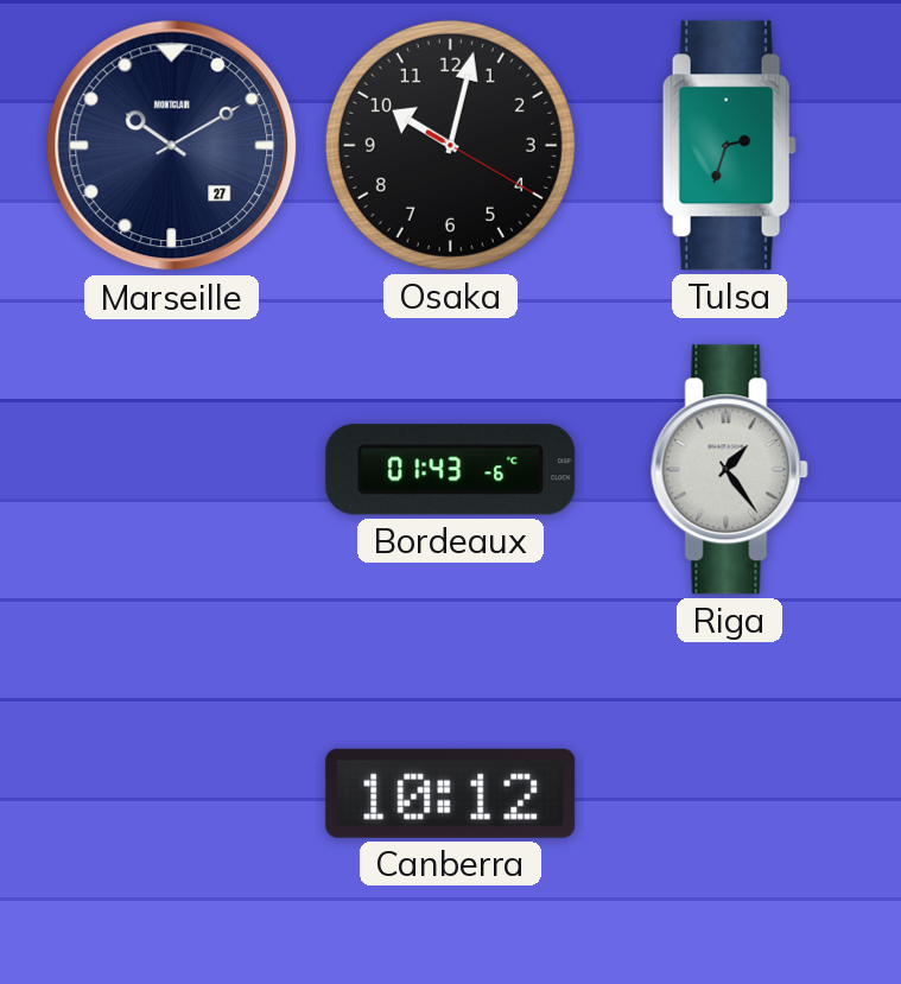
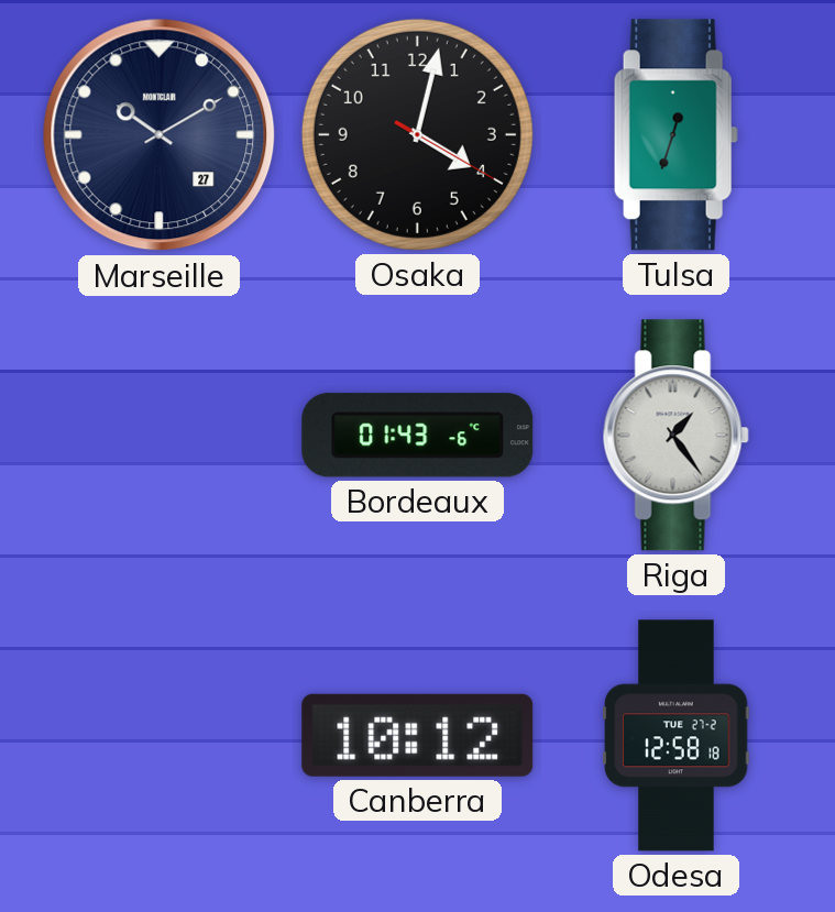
Osaka: 10:02 -> 4:02
Tulsa: 2:33 -> 12:33
Odesa: none -> 12:58
